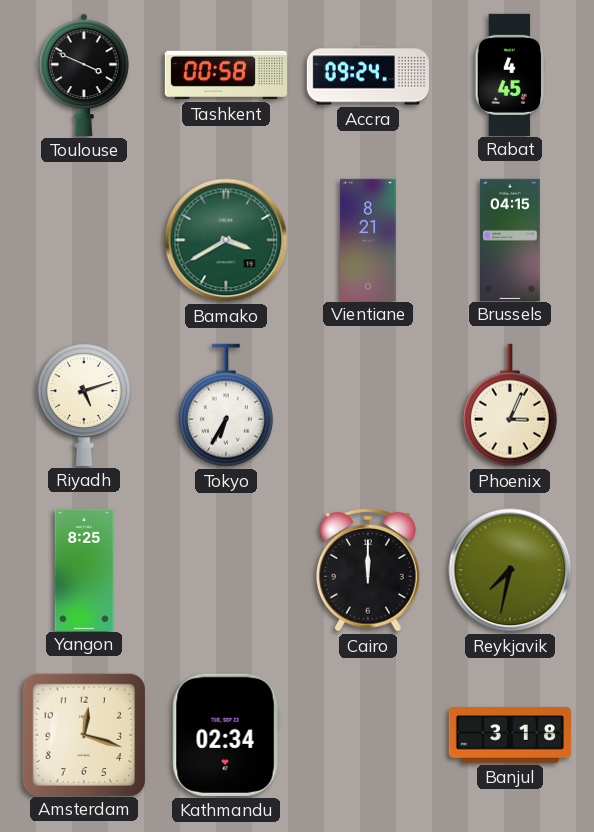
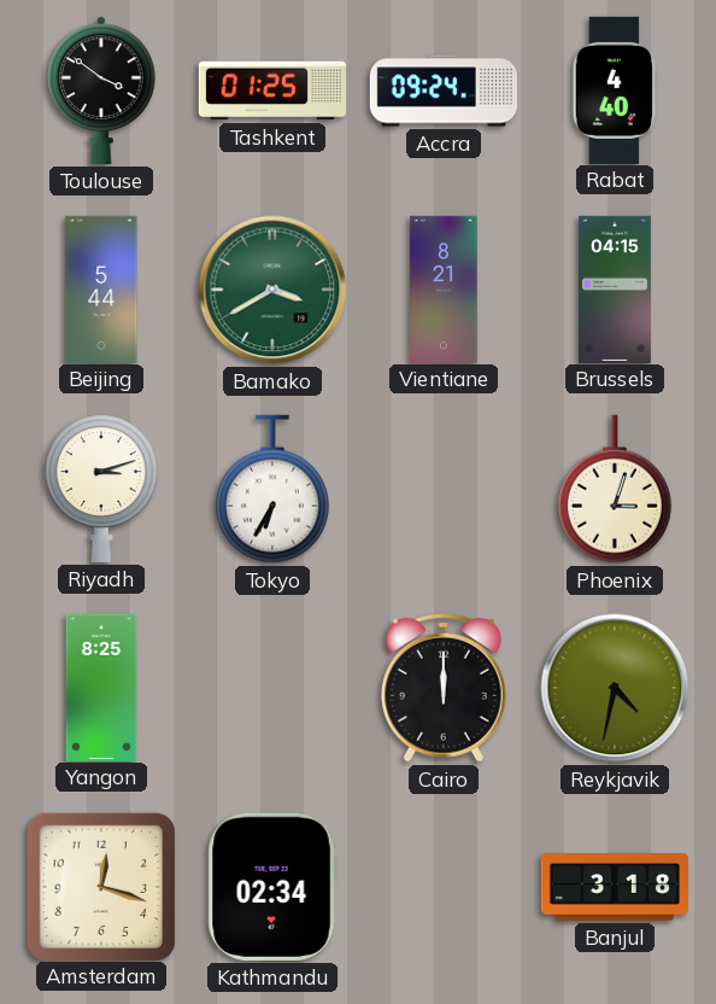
Toulouse: 3:49 -> 3:51
Tashkent: 00:58 -> 01:25
Rabat: 4:45 -> 4:40
Beijing: none -> 5:44
Riyadh: 5:12 -> 3:12
Phoenix: 3:04 -> 3:03
Reykjavik: 7:32 -> 4:32
